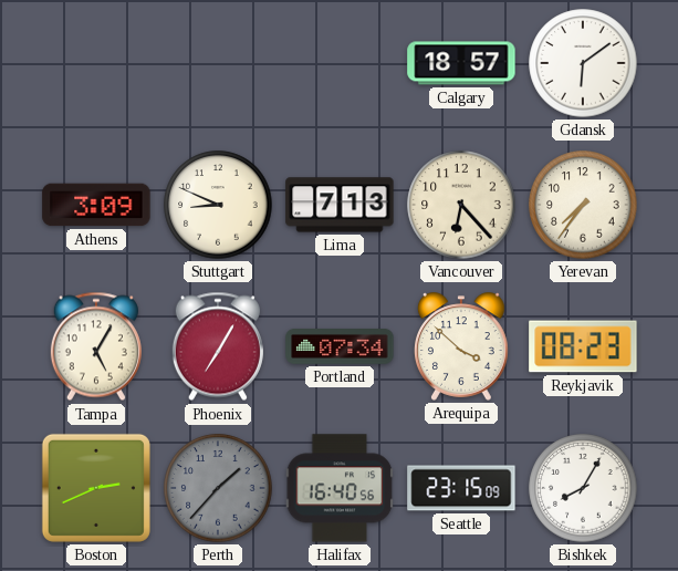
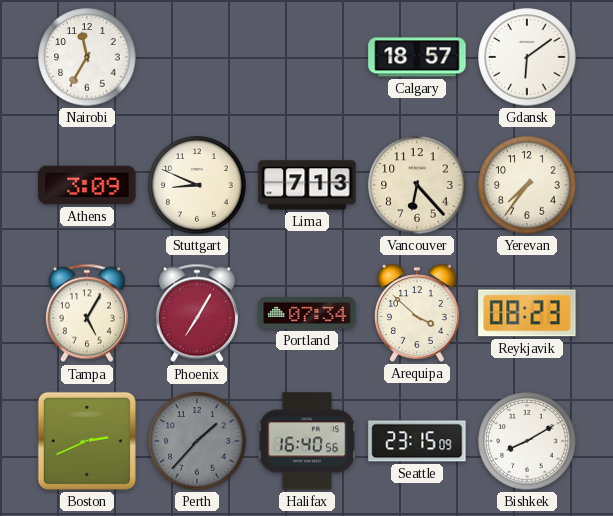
Nairobi: none -> 11:35
Bishkek: 8:05 -> 8:10
